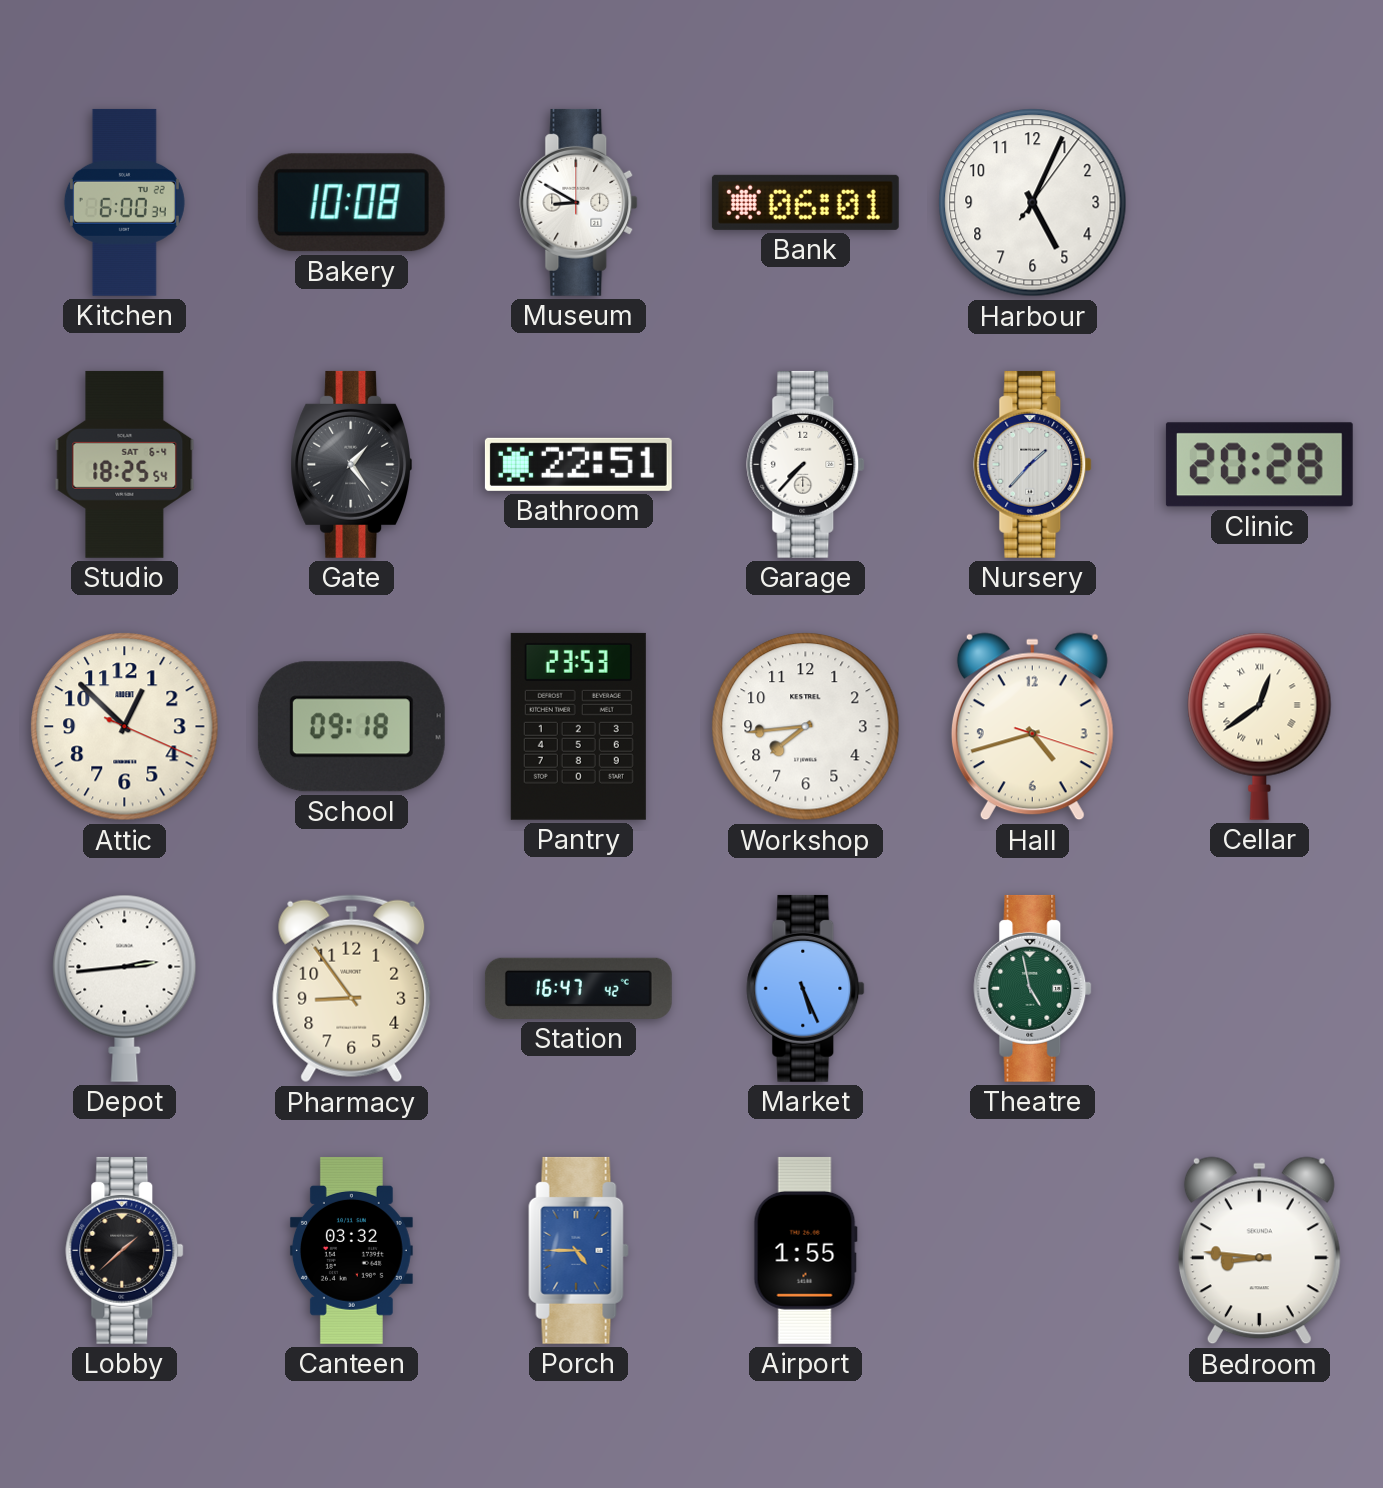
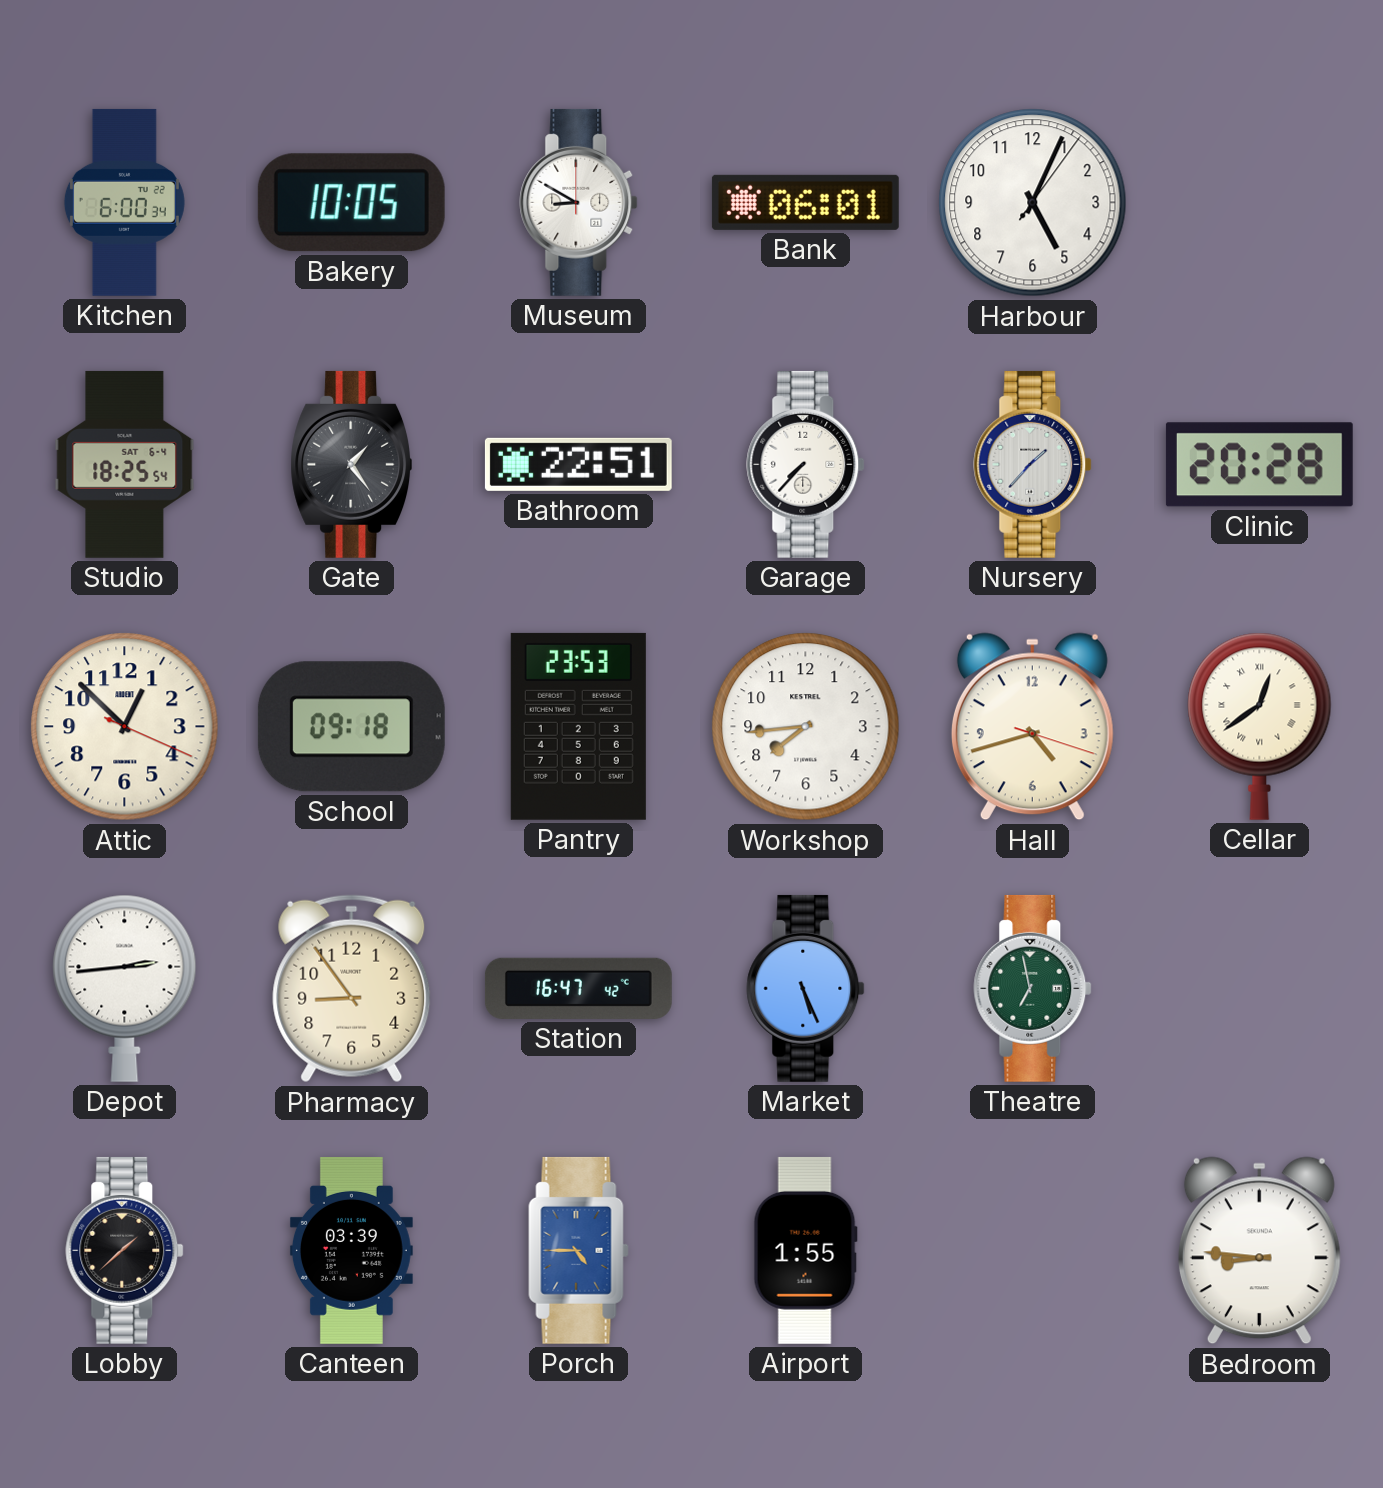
Bakery: 10:08 -> 10:05
Theatre: 4:58 -> 6:58
Canteen: 03:32 -> 03:39
